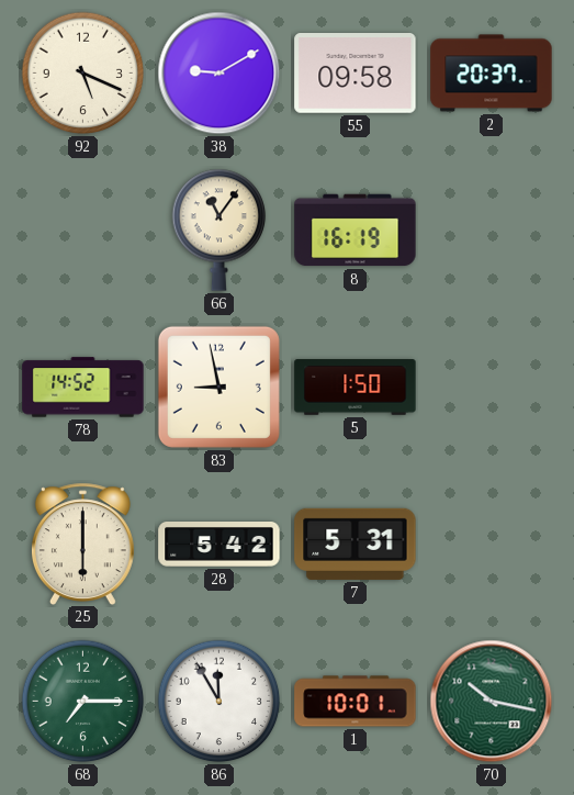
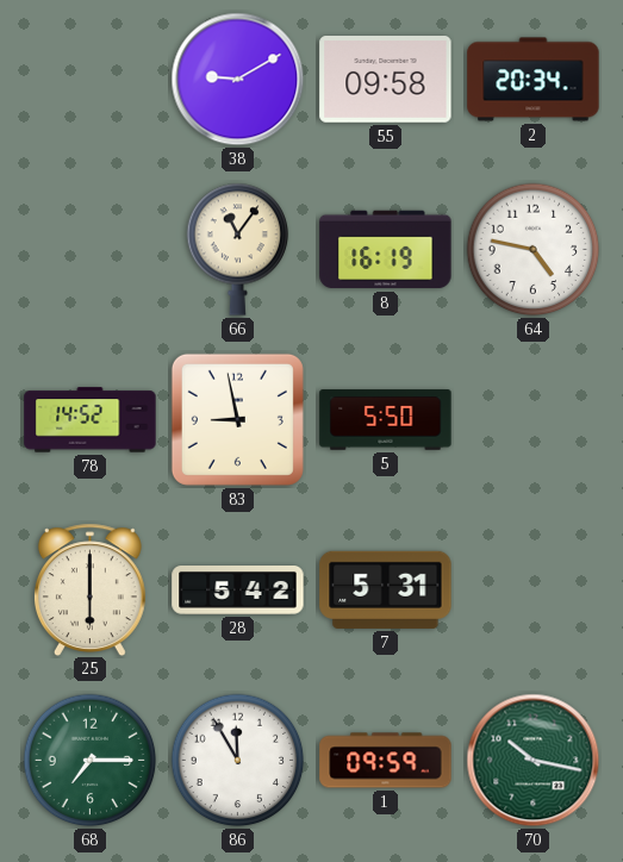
92: 5:19 -> none
2: 20:37 -> 20:34
64: none -> 4:47
5: 1:50 -> 5:50
1: 10:01 -> 09:59
